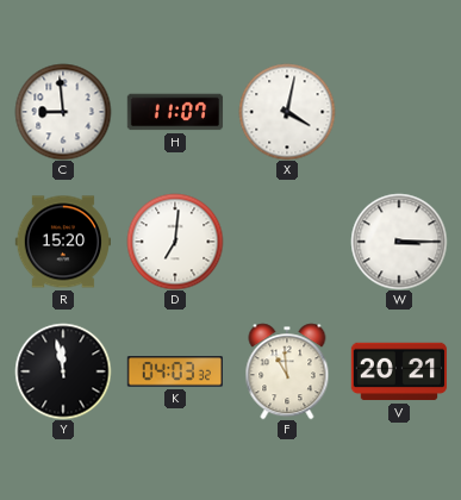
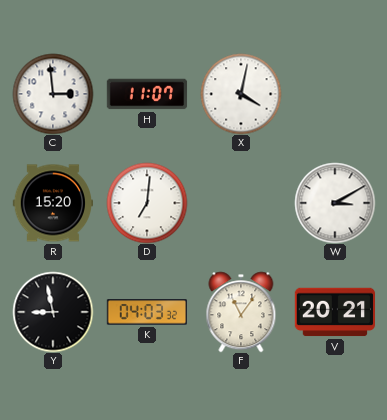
C: 8:59 -> 2:59
W: 3:15 -> 3:10
Y: 11:58 -> 8:58
F: 10:59 -> 11:06
